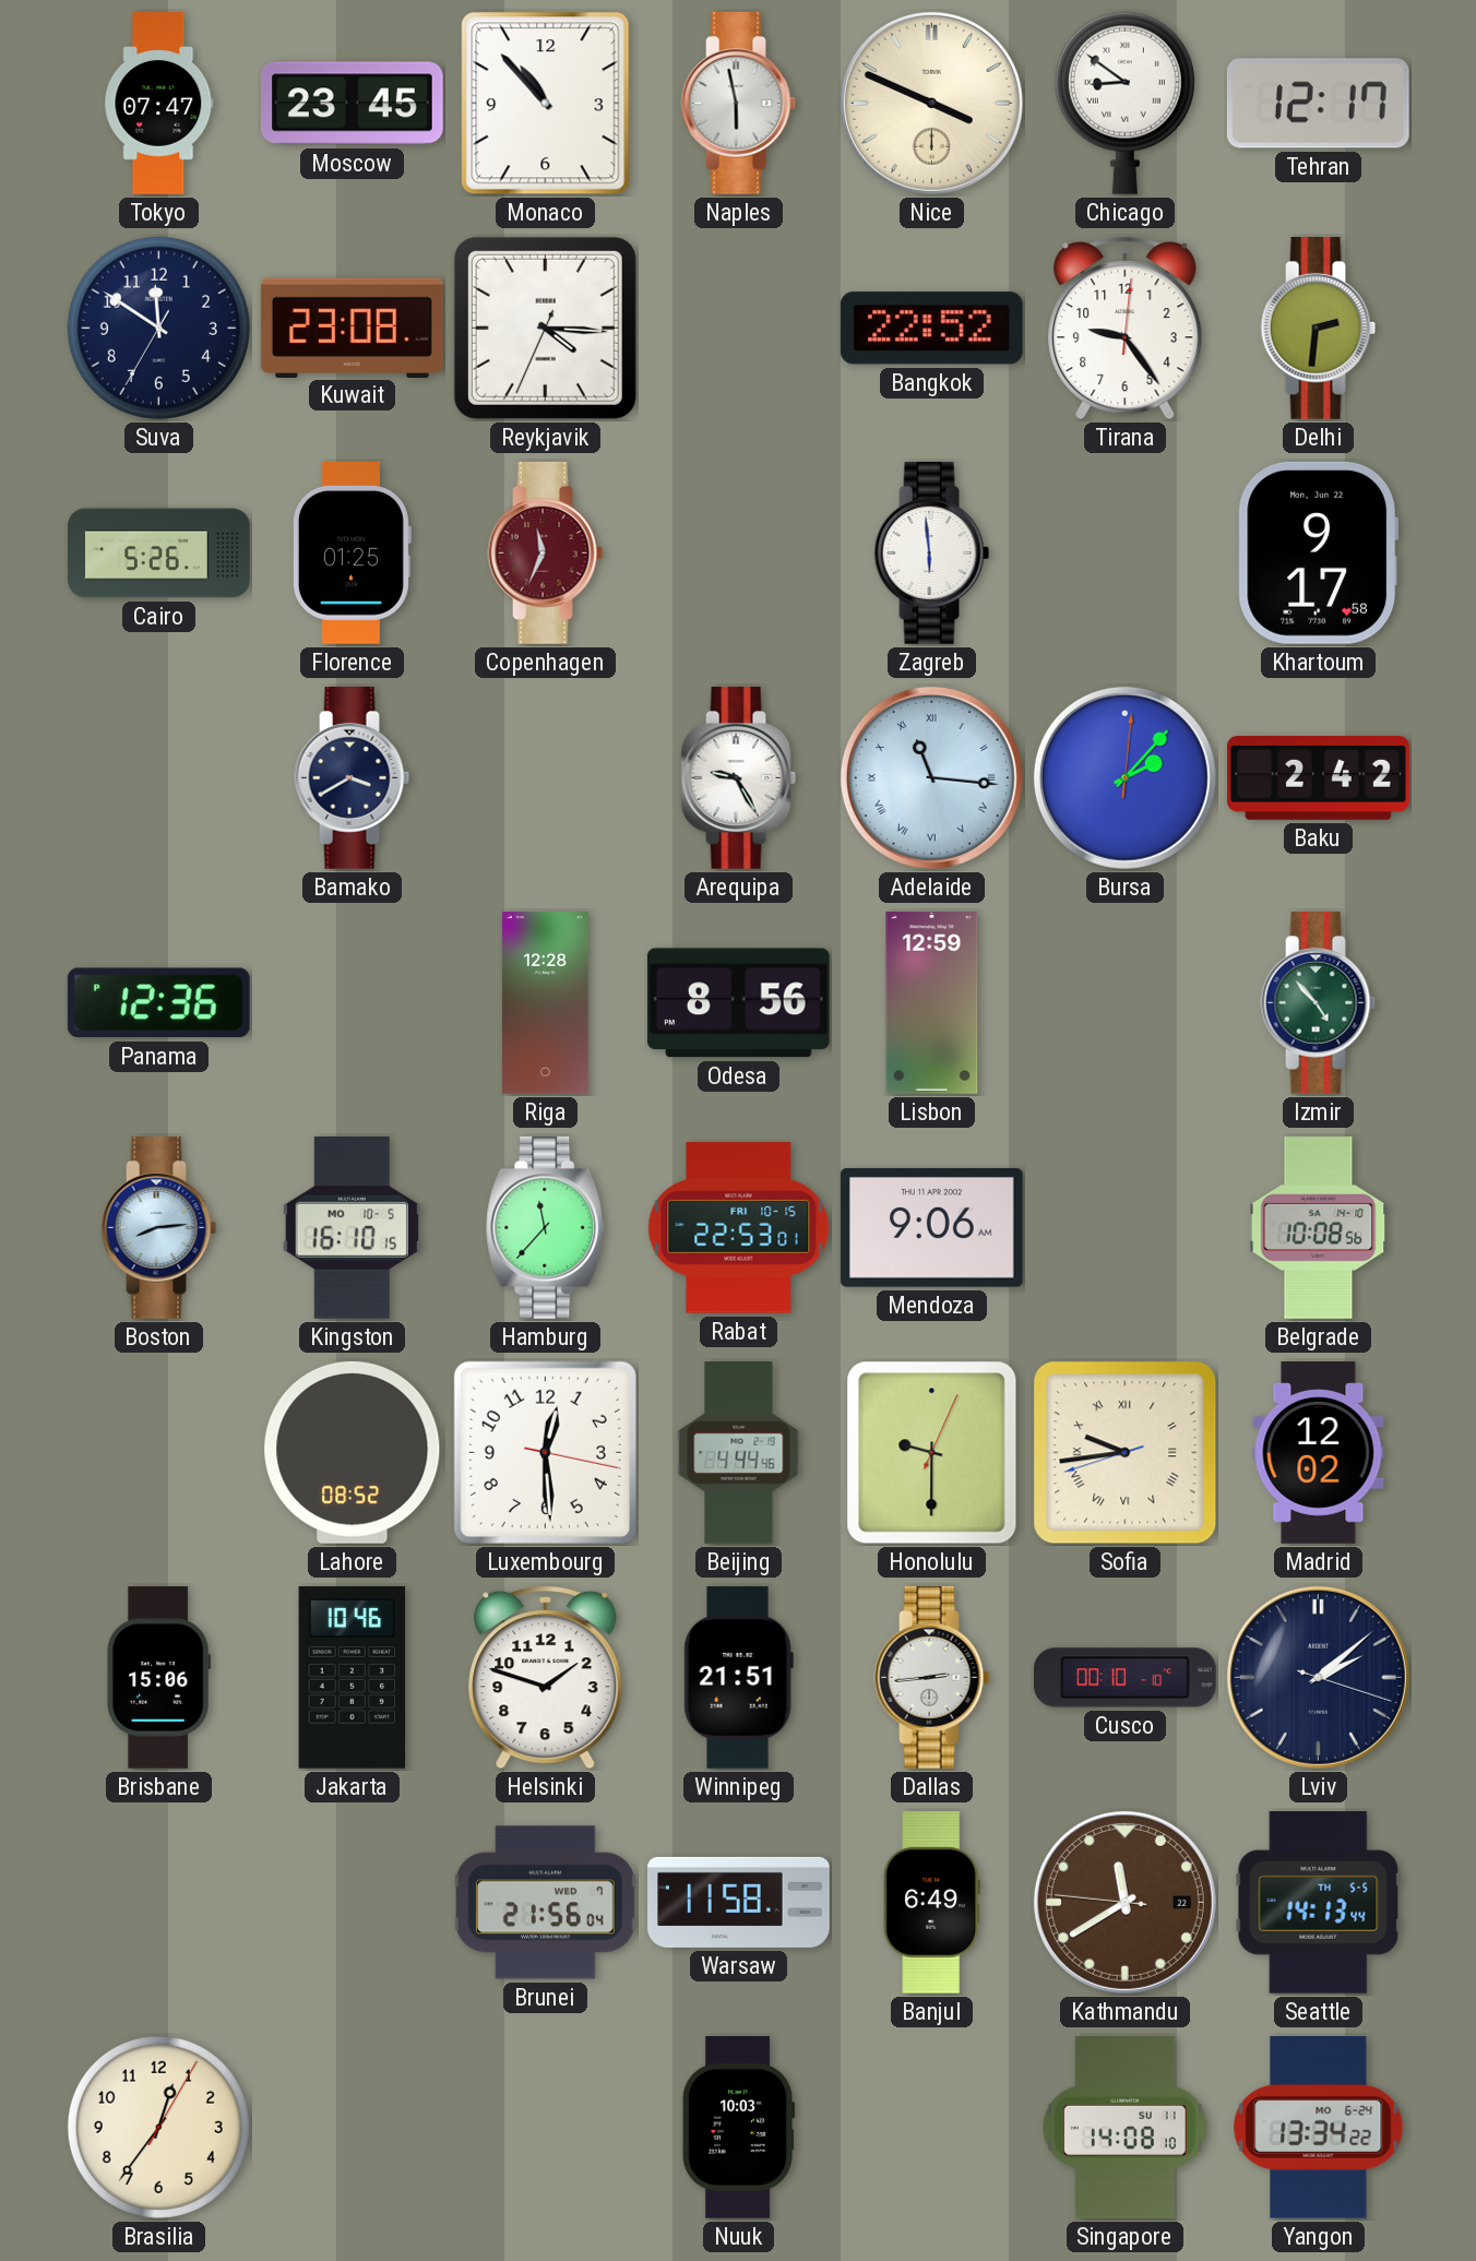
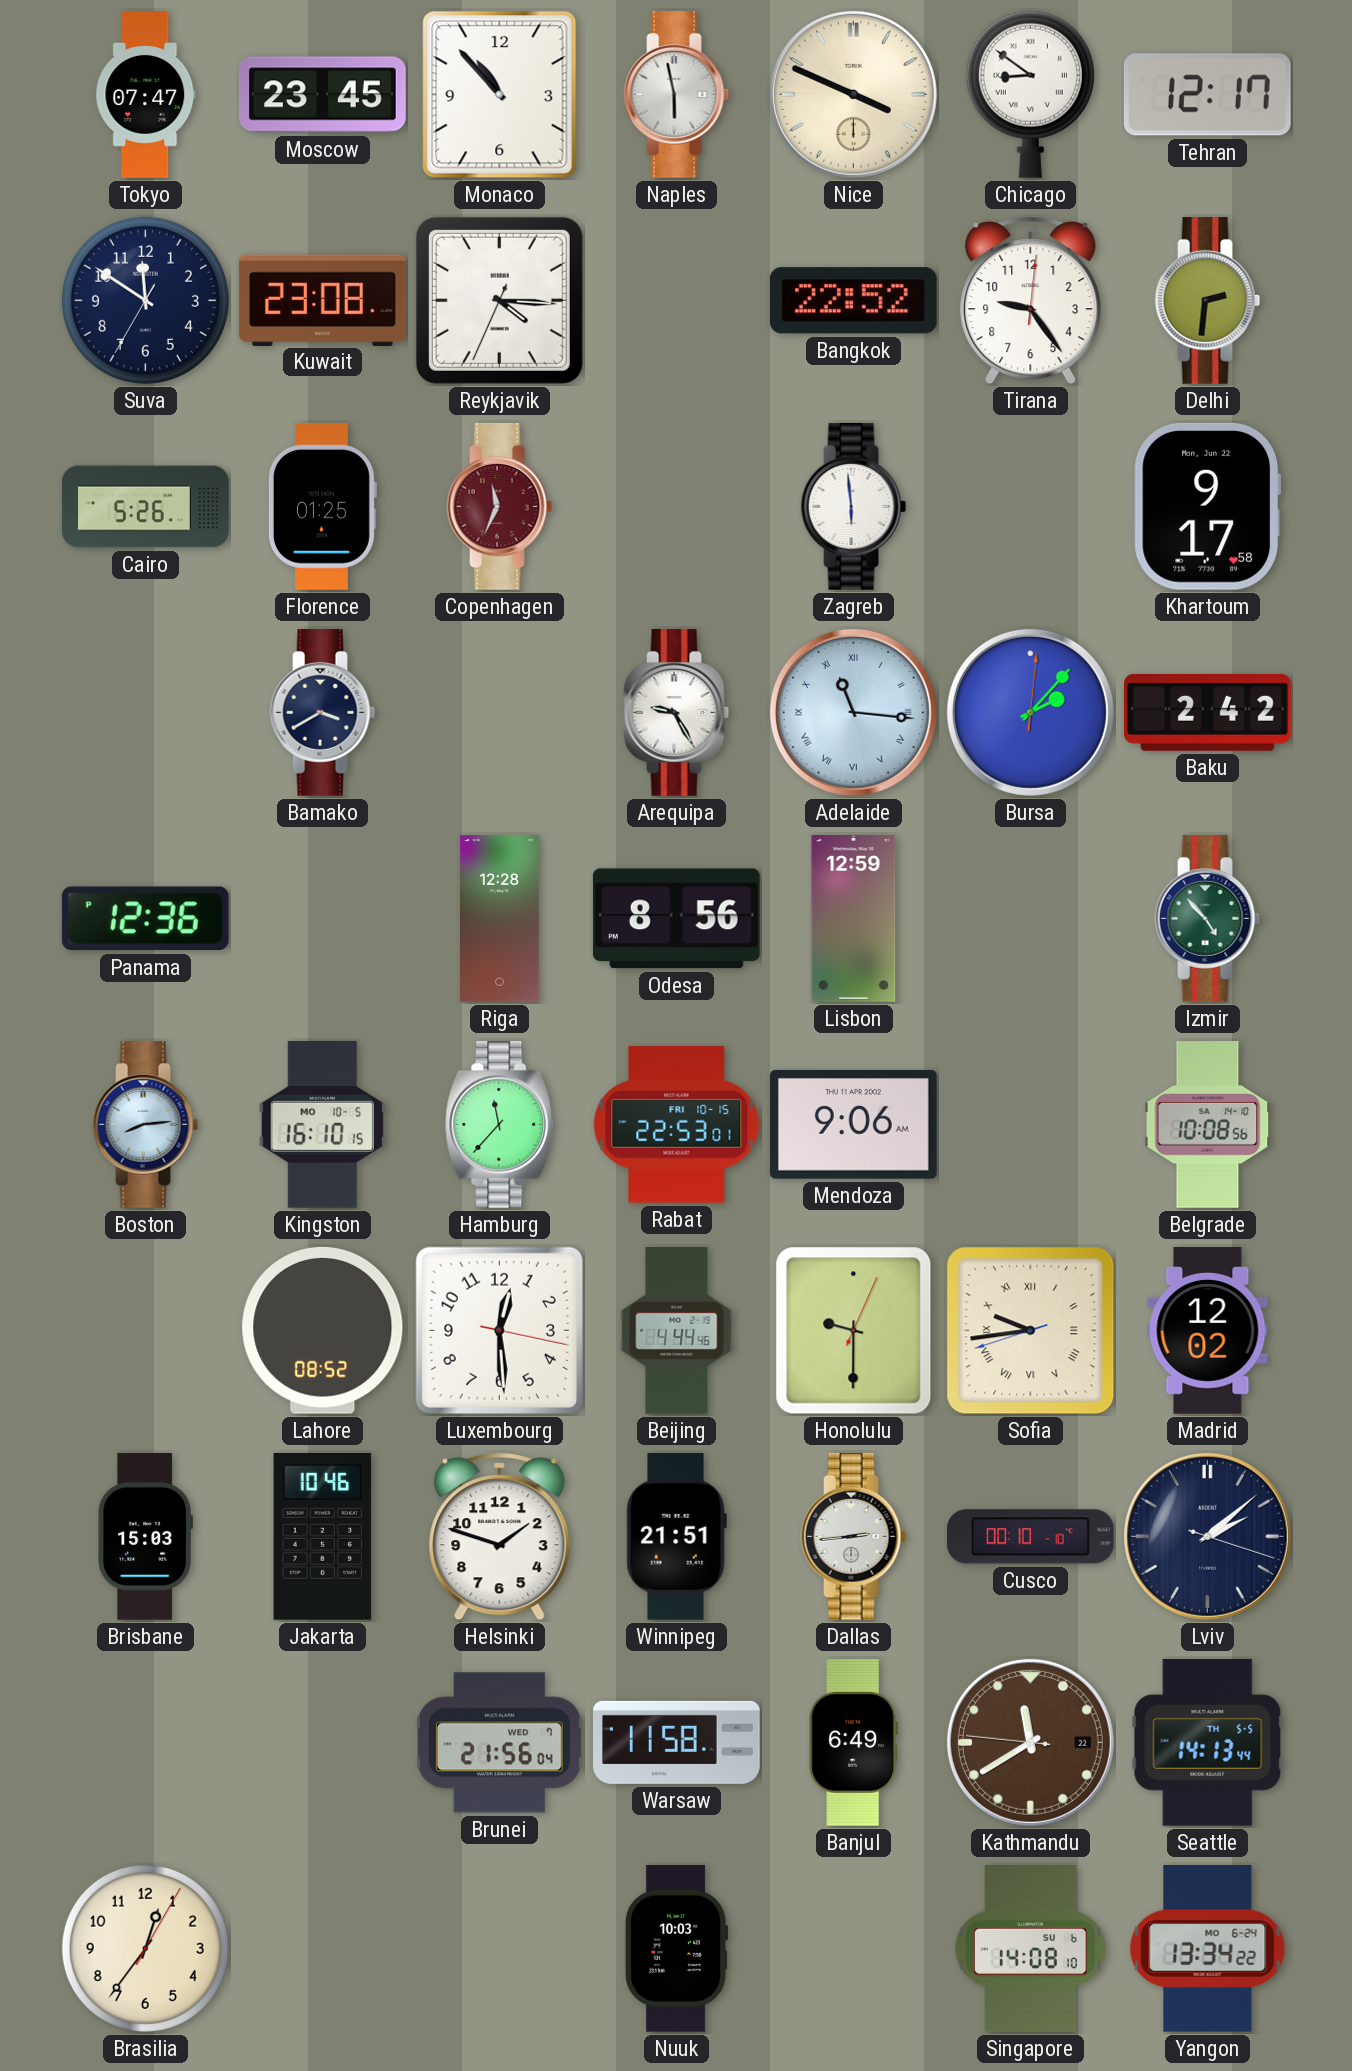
Brisbane: 15:06 -> 15:03
Singapore date: SU 11 -> SU 6
